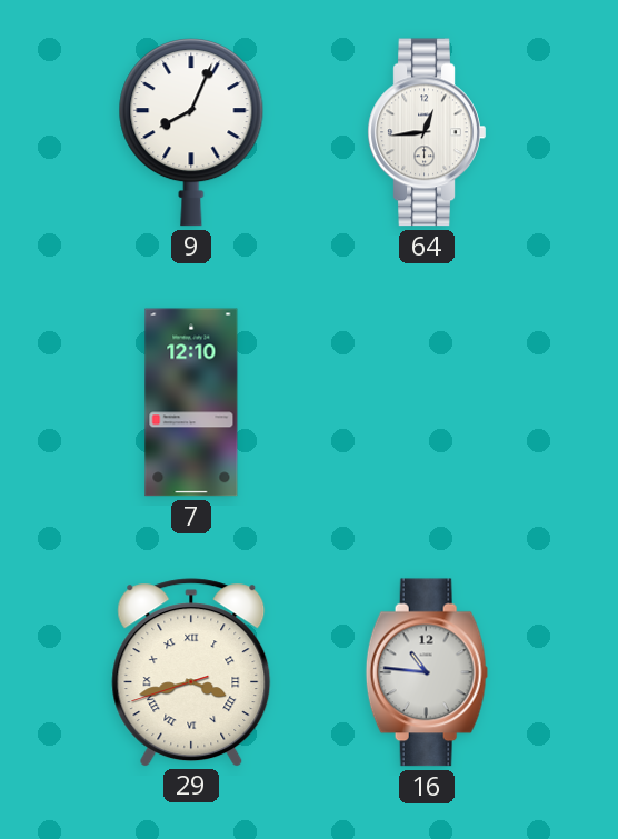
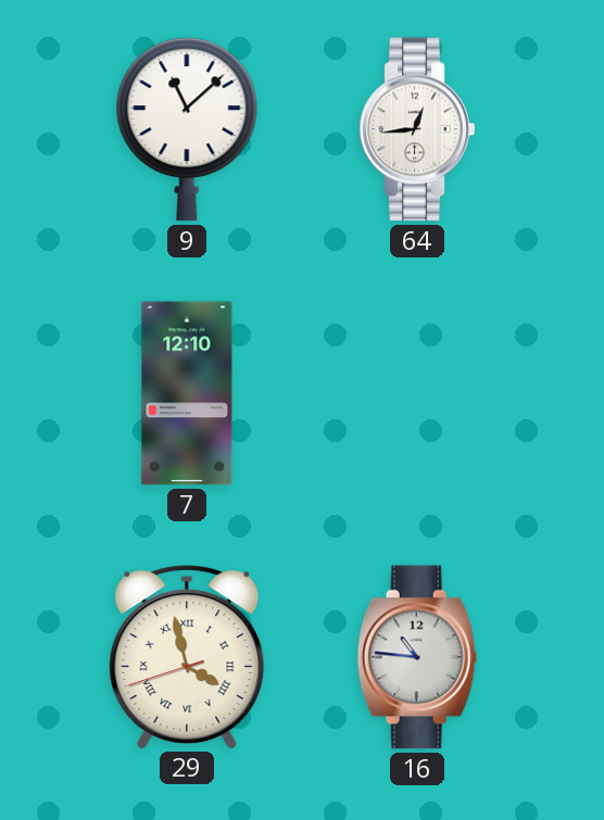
9: 8:04 -> 11:08
29: 3:42 -> 3:57
